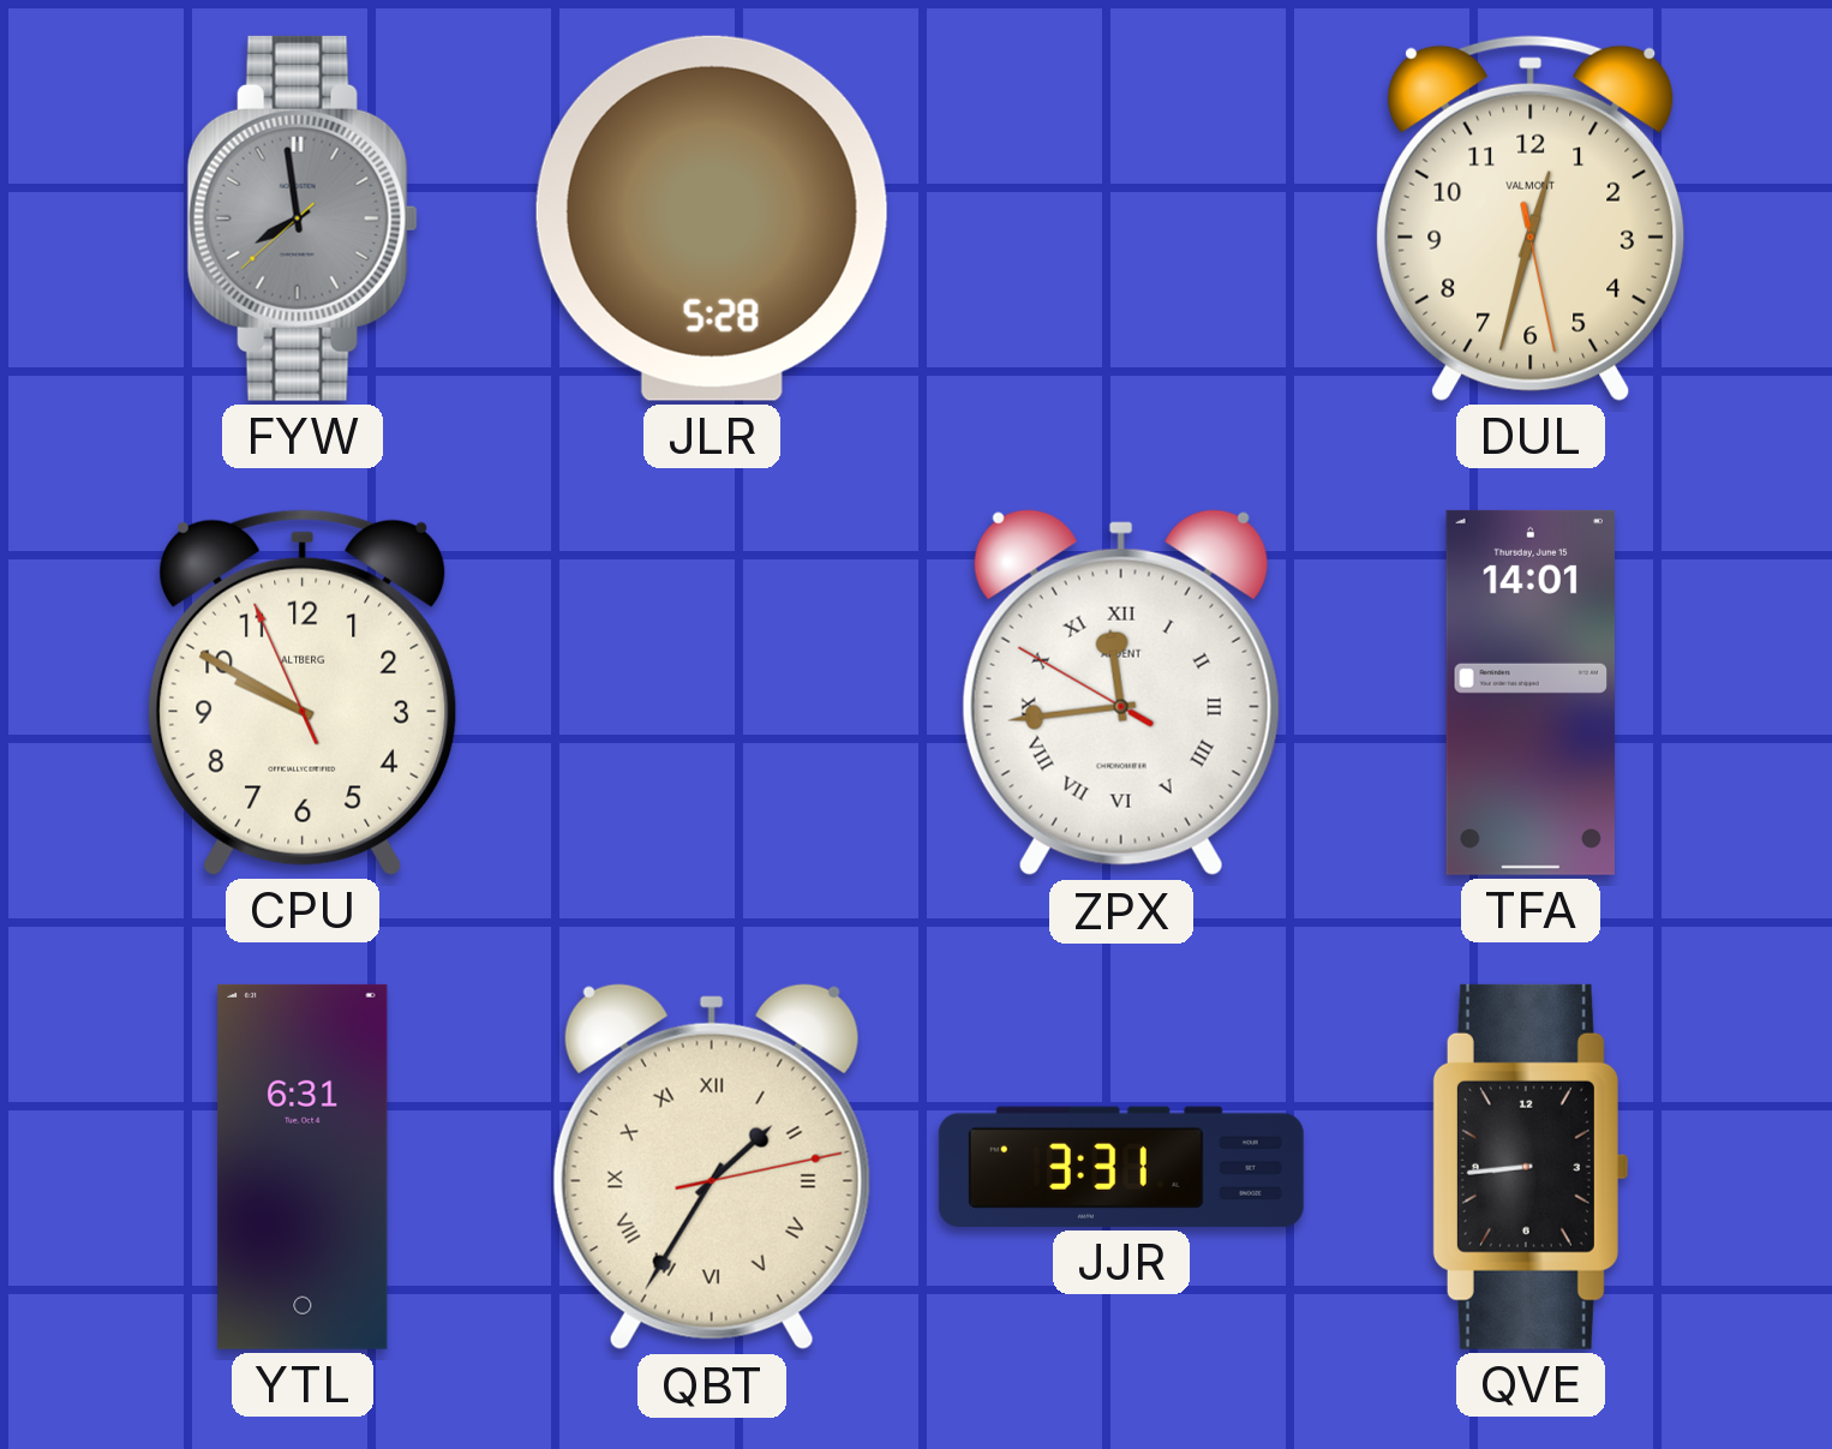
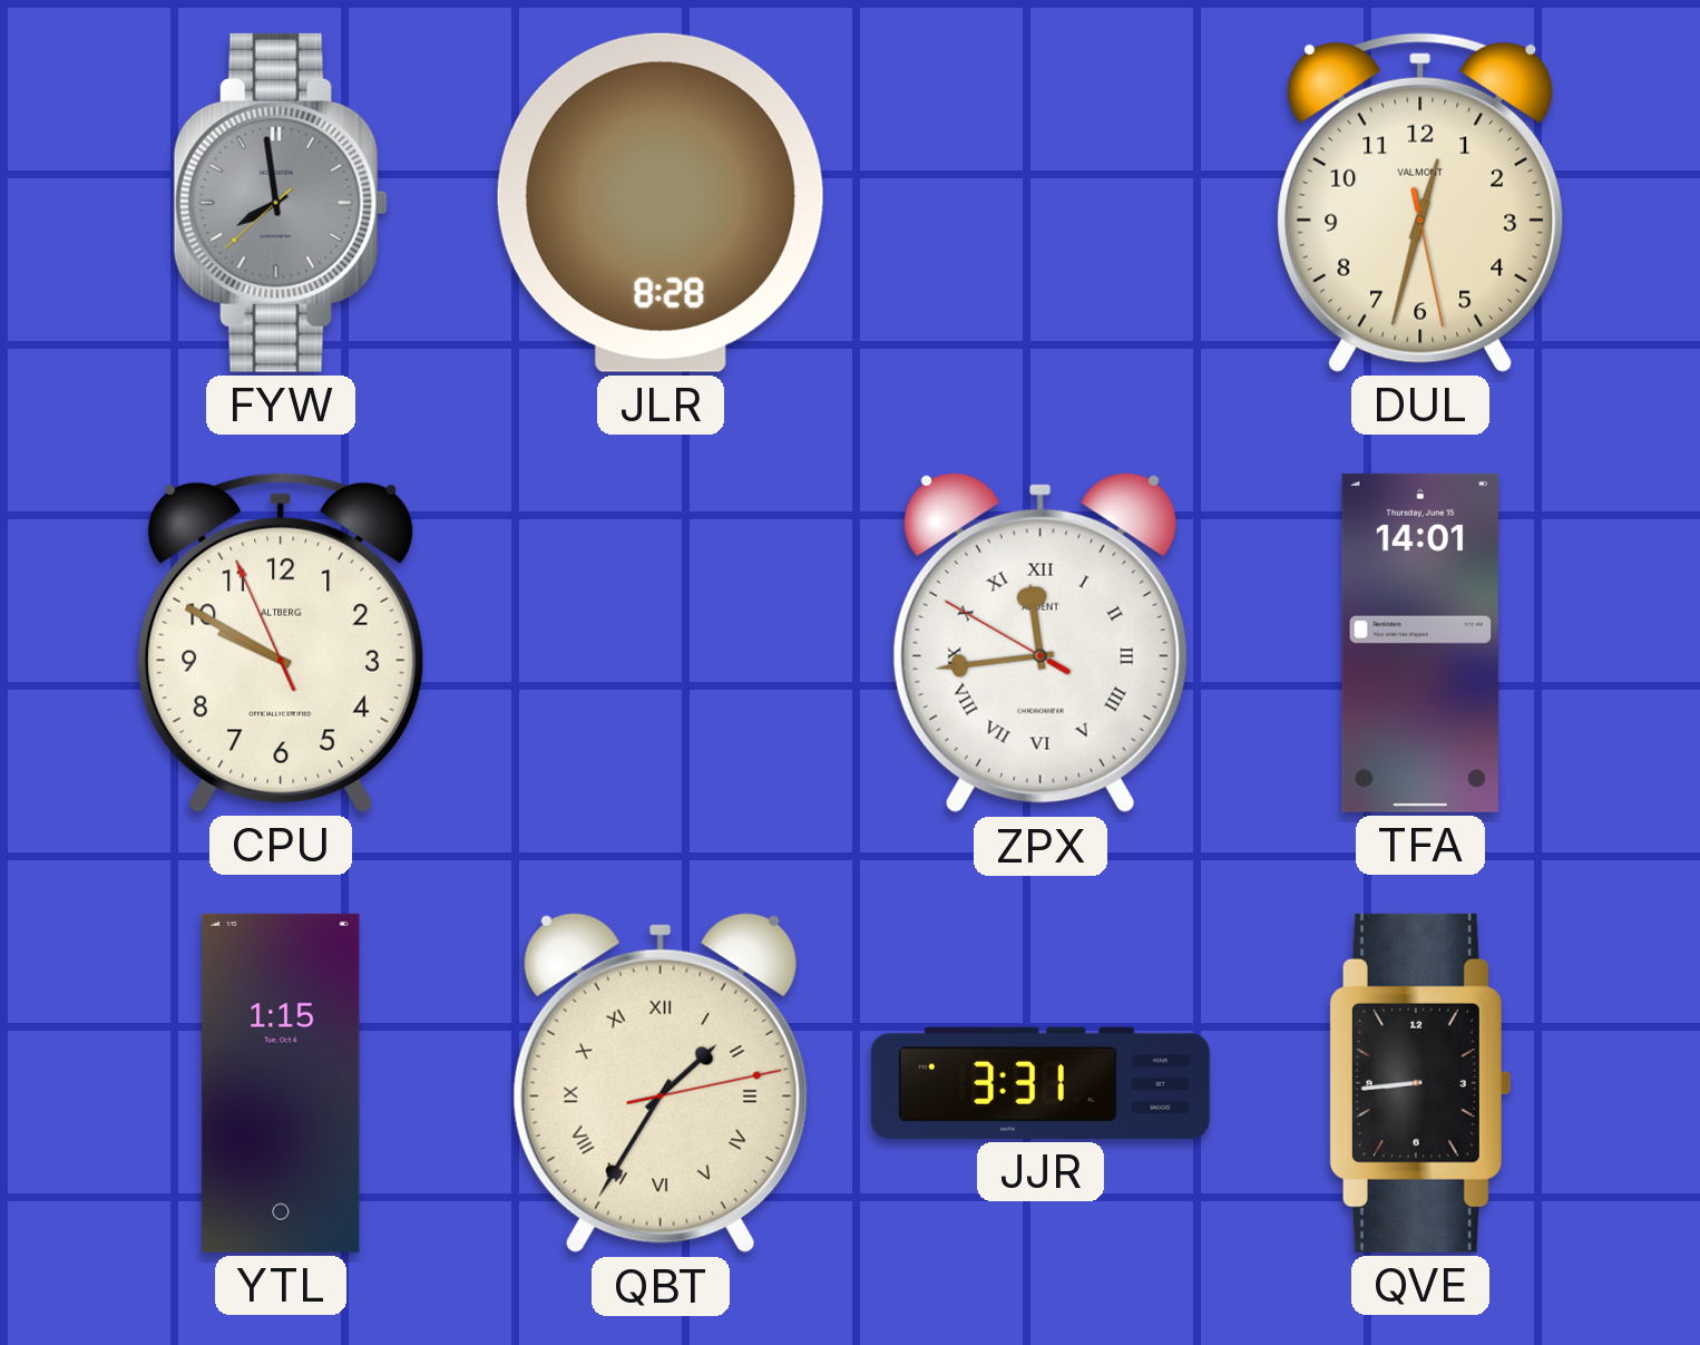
JLR: 5:28 -> 8:28
YTL: 6:31 -> 1:15
